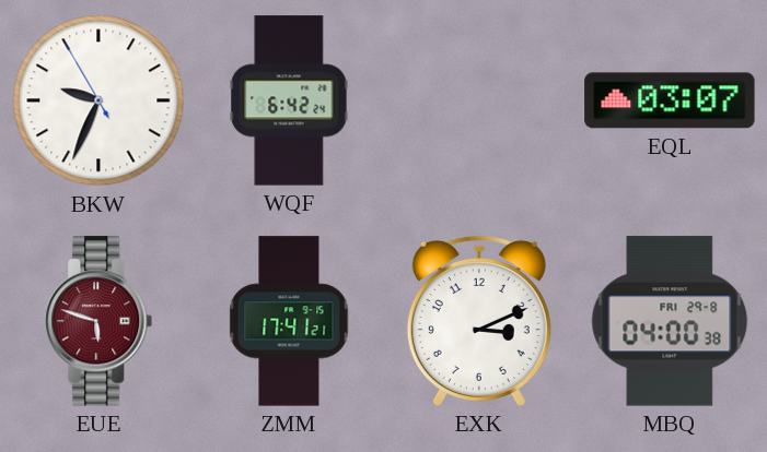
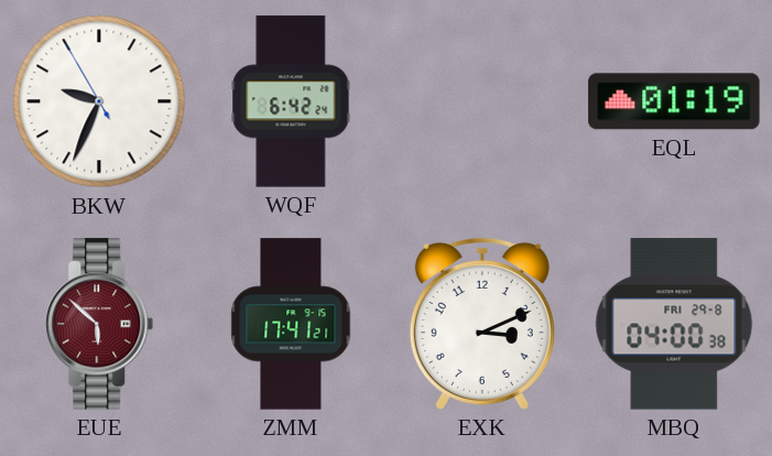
EQL: 03:07 -> 01:19
EUE: 5:48 -> 5:52
